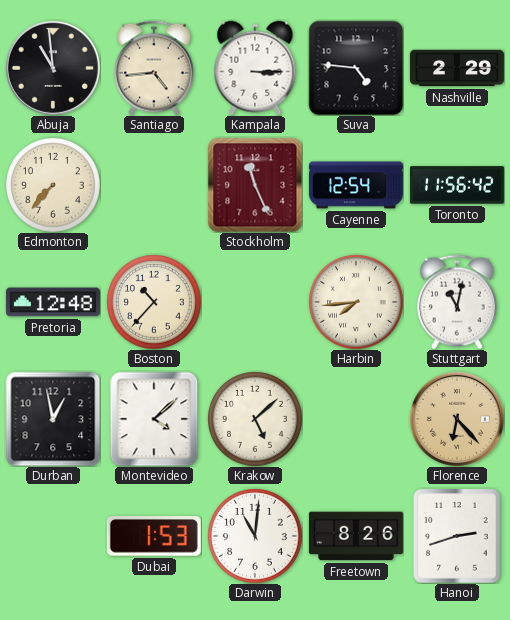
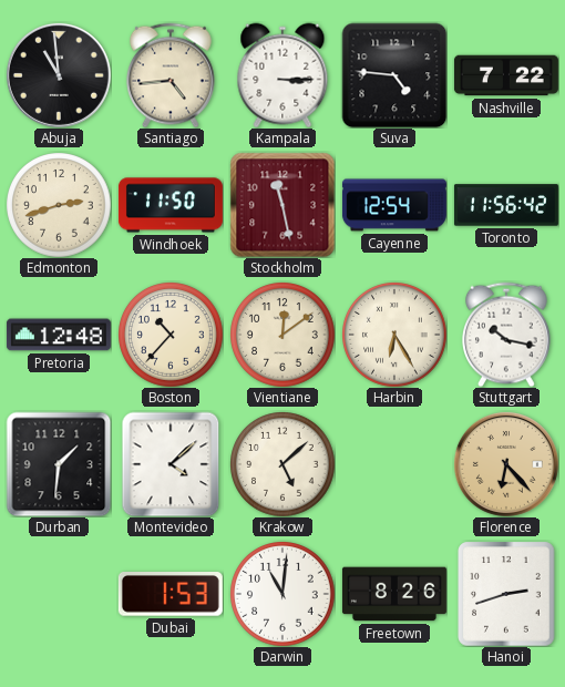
Nashville: 2:29 -> 7:22
Edmonton: 7:37 -> 2:42
Windhoek: none -> 11:50
Stockholm: 11:26 -> 11:28
Vientiane: none -> 12:09
Harbin: 7:44 -> 6:25
Stuttgart: 11:02 -> 10:17
Durban: 12:58 -> 1:31
